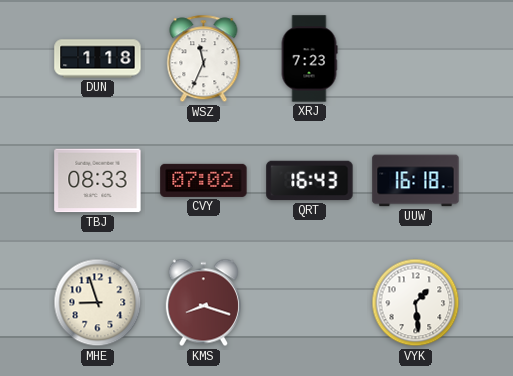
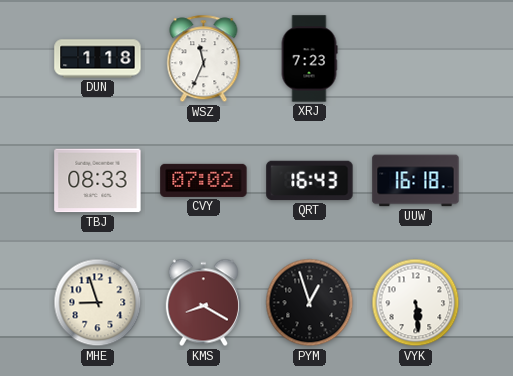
KMS: 8:18 -> 8:20
PYM: none -> 12:57
VYK: 1:29 -> 5:29
